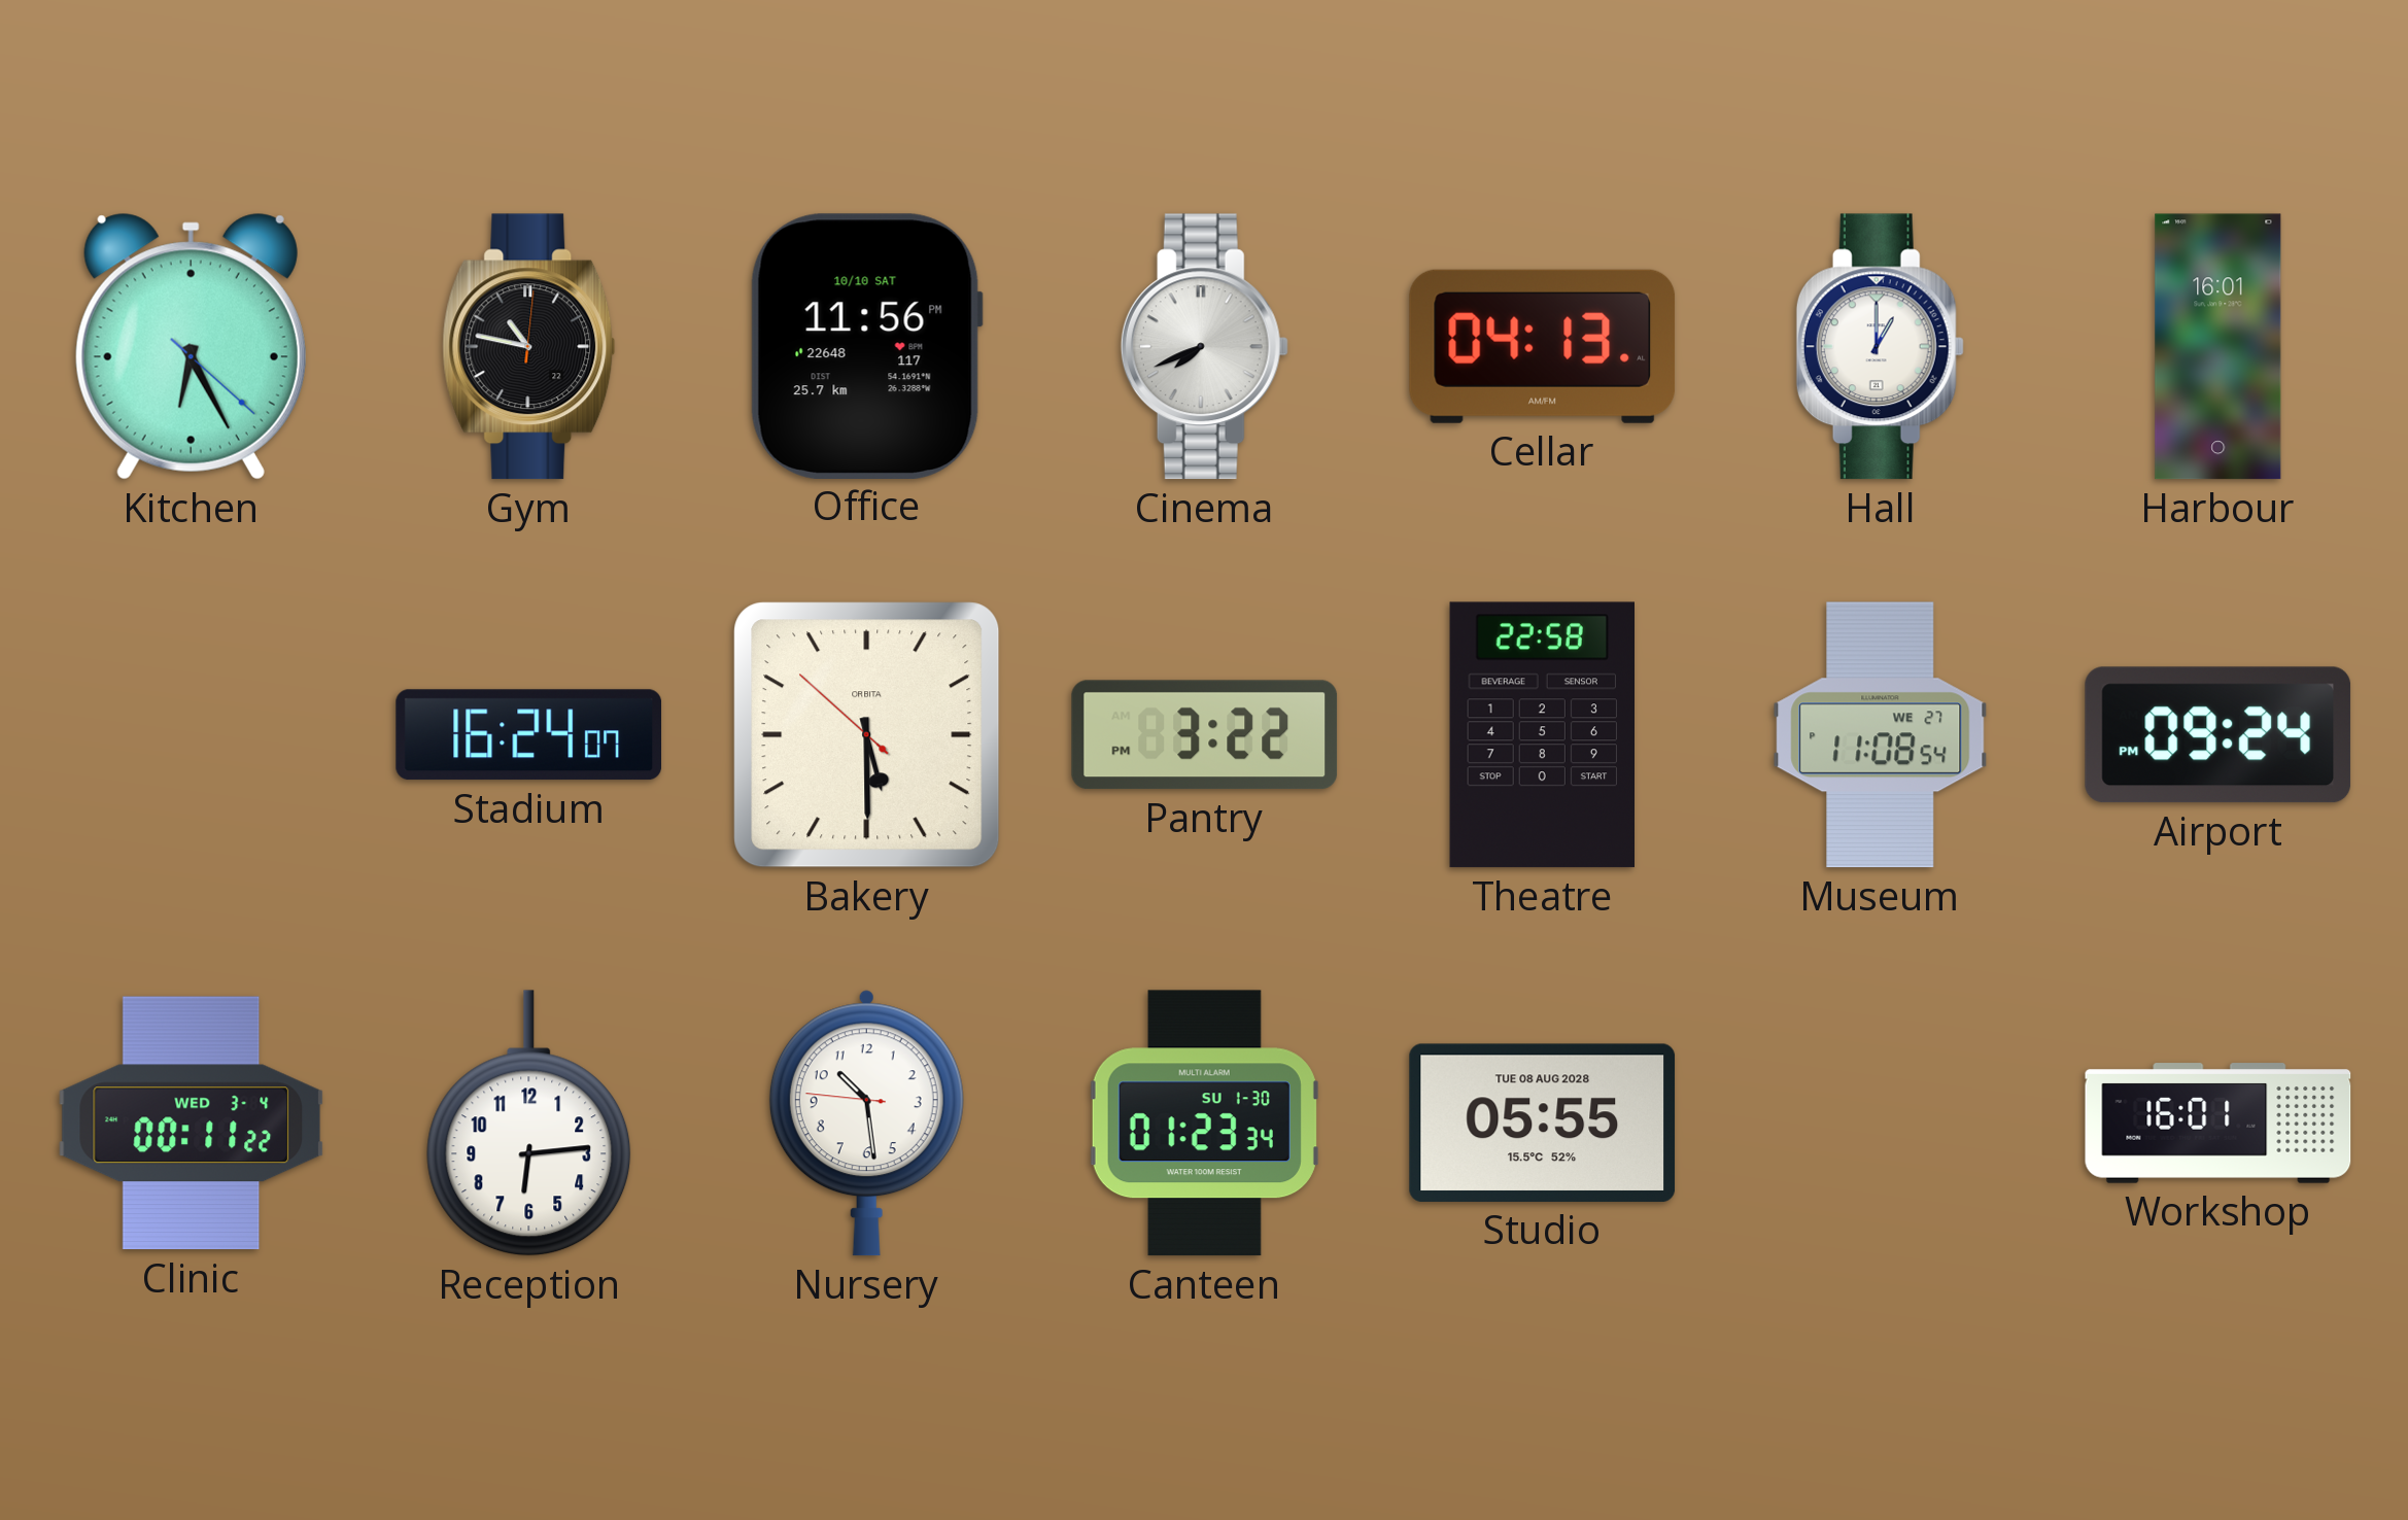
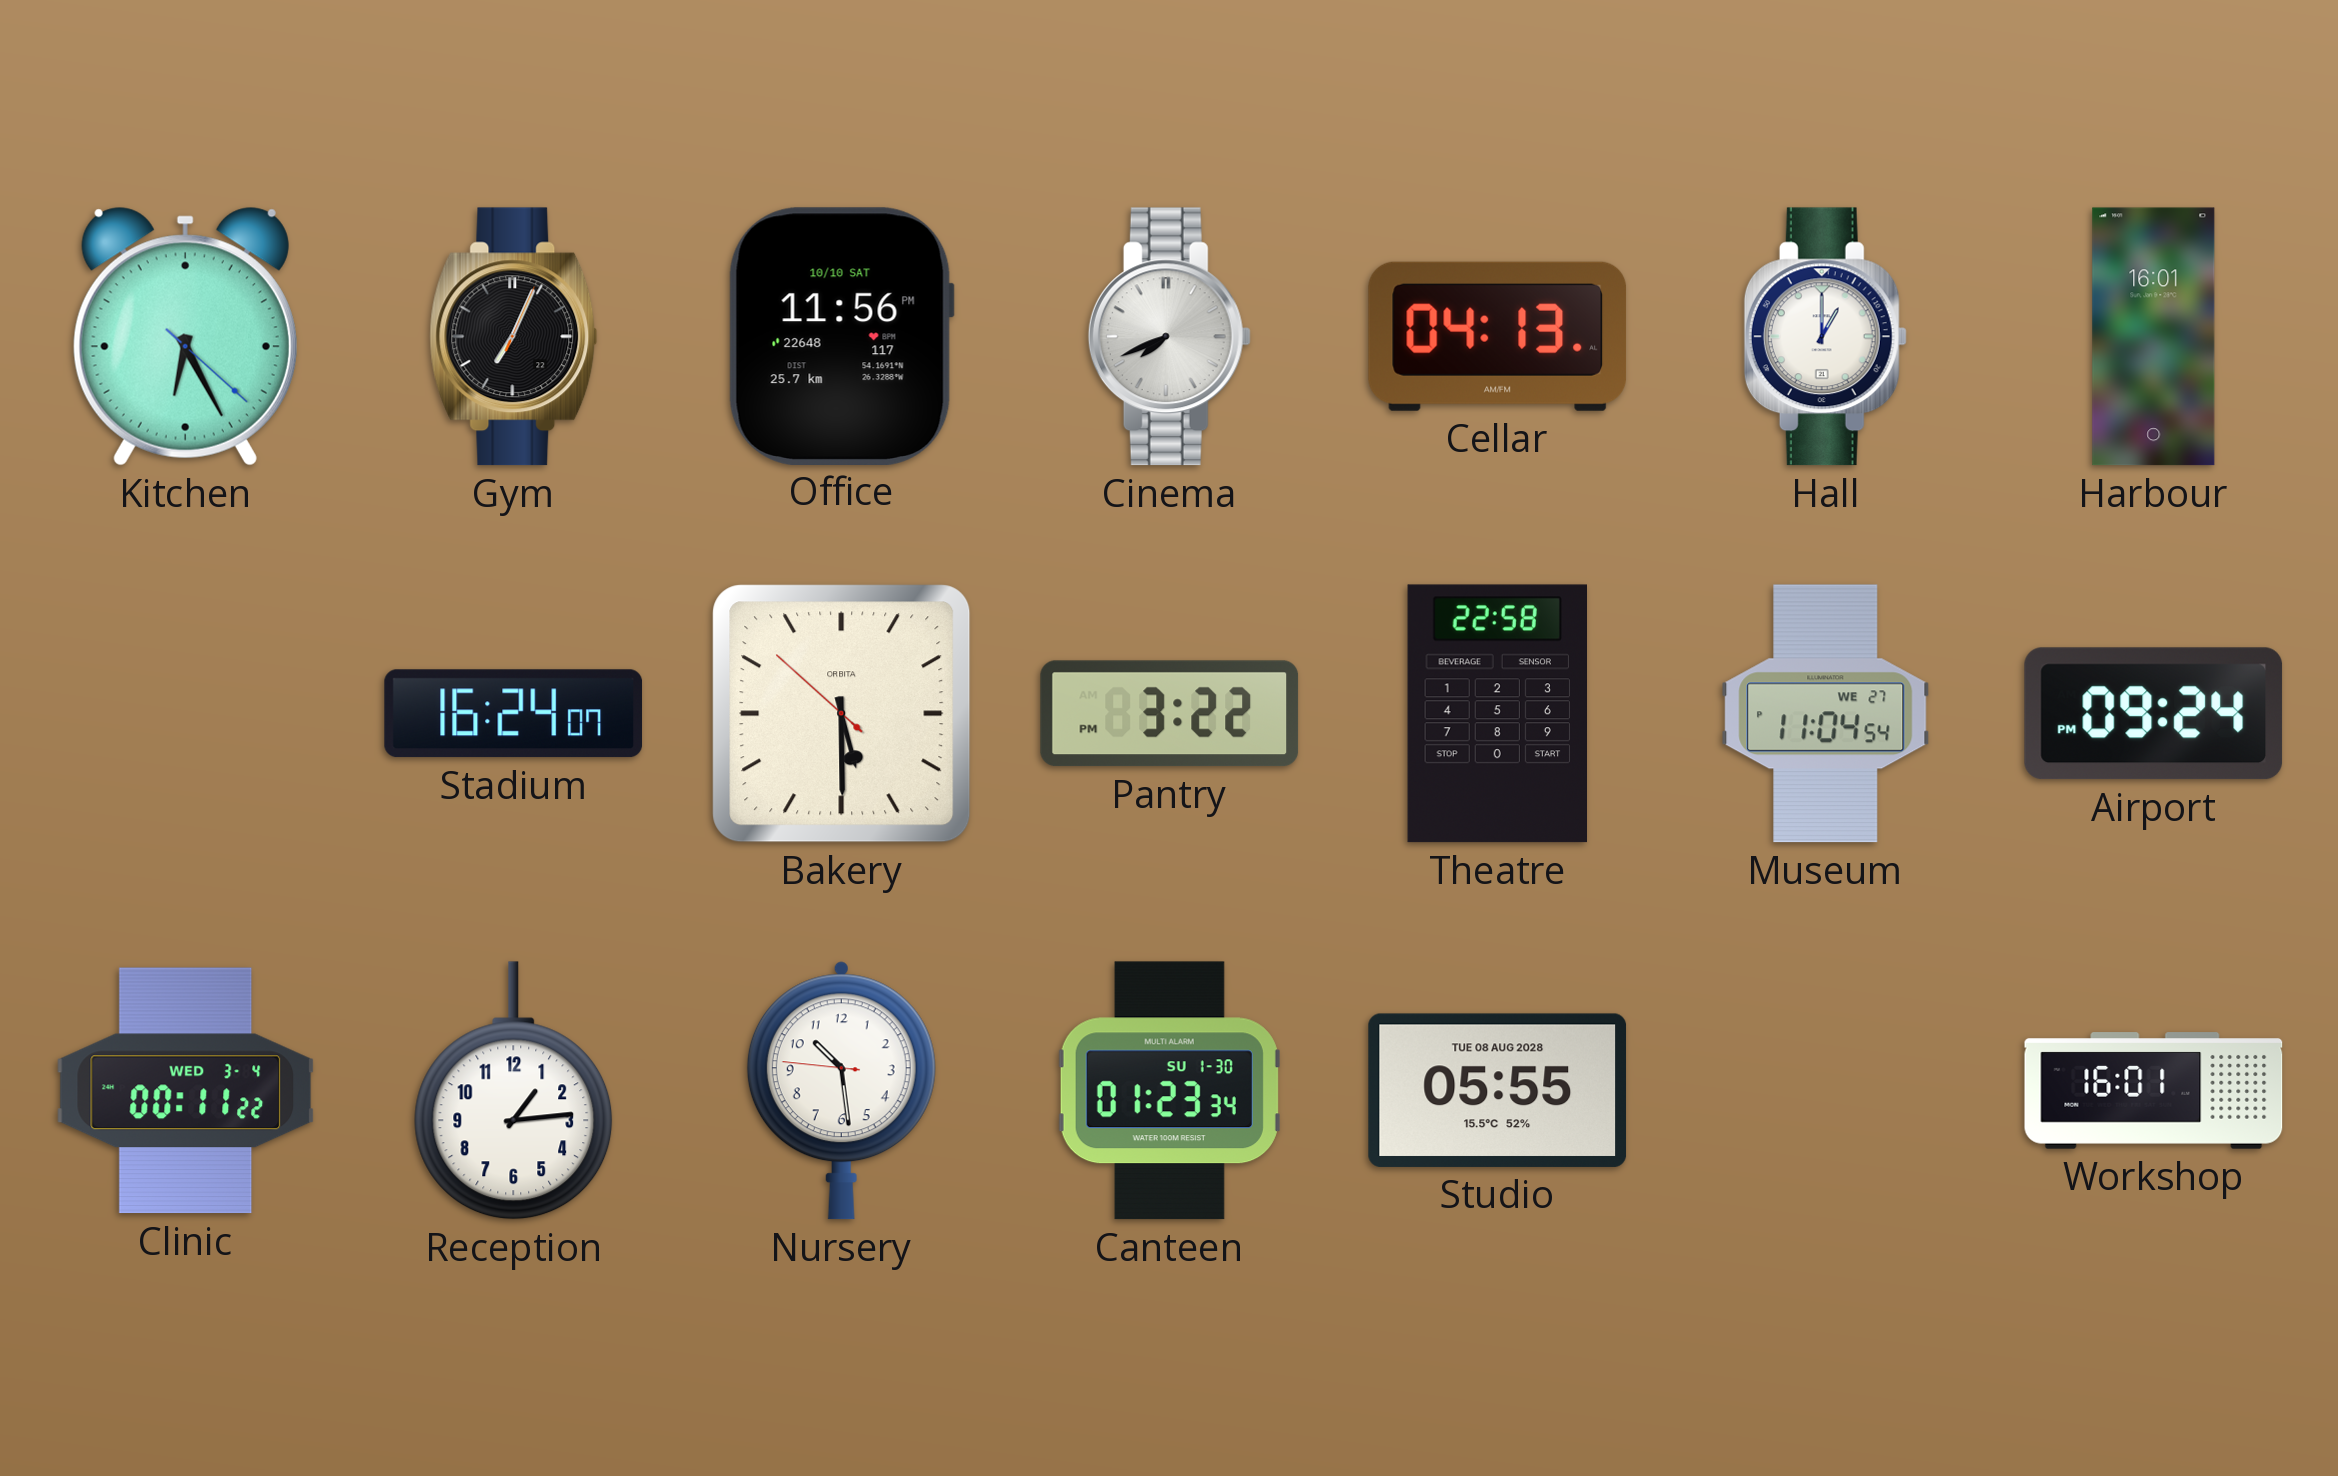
Gym: 10:47 -> 7:04
Museum: 11:08 -> 11:04
Reception: 6:14 -> 1:14
